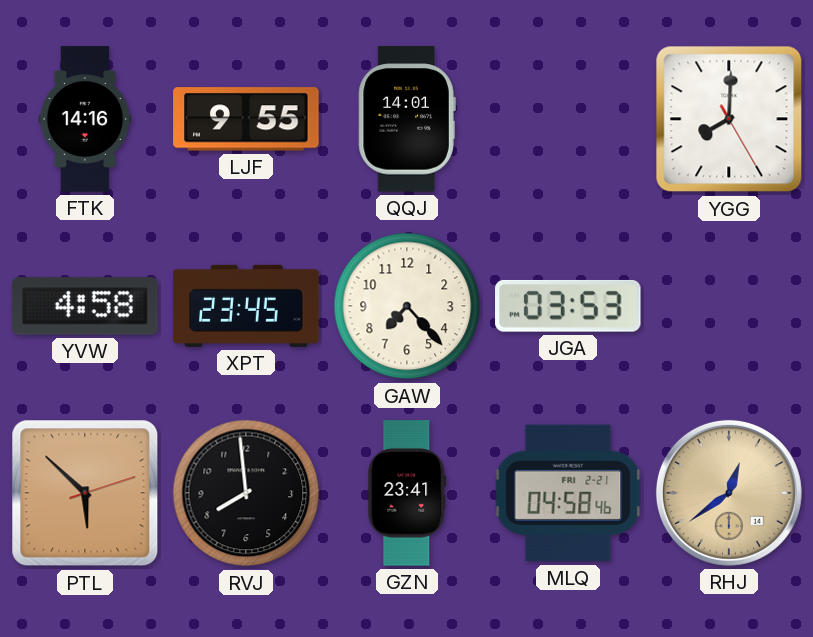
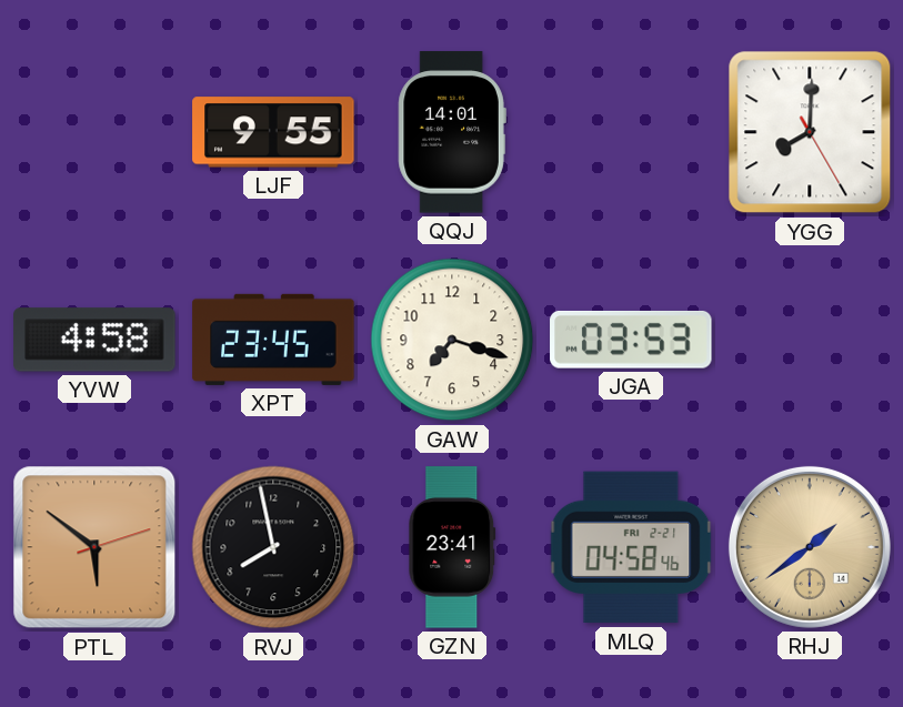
FTK: 14:16 -> none
GAW: 7:23 -> 7:18
PTL: 5:52 -> 5:51
RVJ: 7:59 -> 7:58
RHJ: 12:39 -> 1:39
